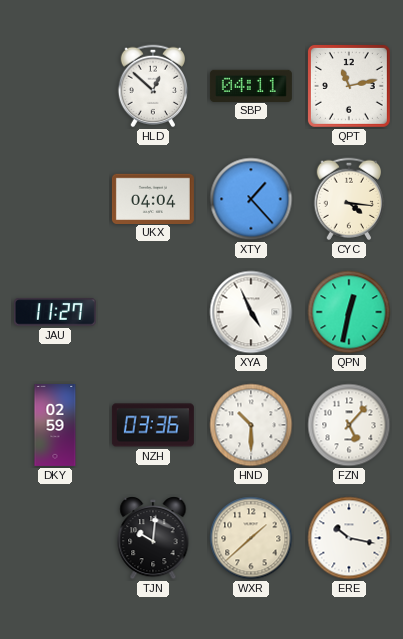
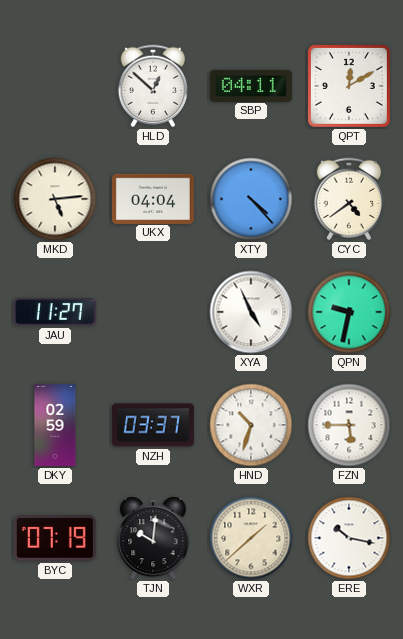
QPT: 11:13 -> 12:10
MKD: none -> 5:14
XTY: 1:23 -> 4:23
CYC: 4:16 -> 4:39
QPN: 12:32 -> 9:32
NZH: 03:36 -> 03:37
HND: 10:30 -> 10:33
FZN: 5:07 -> 5:45
BYC: none -> 07:19
